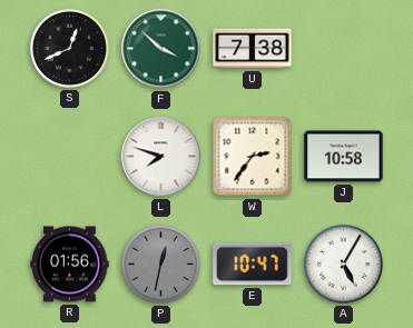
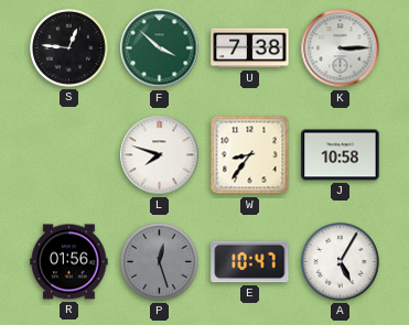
S: 12:41 -> 12:46
K: none -> 3:15
W: 2:36 -> 8:36
P: 12:32 -> 12:27
